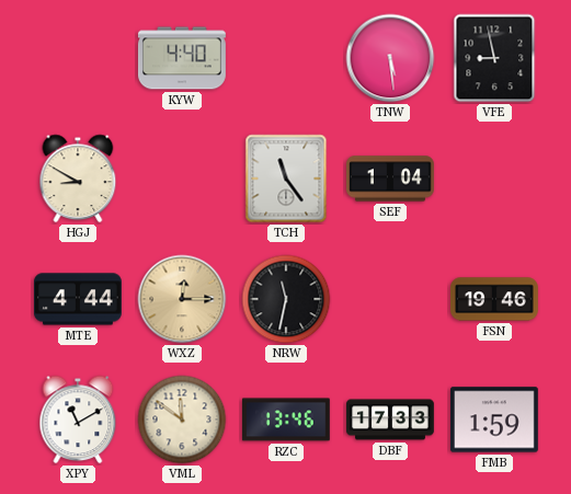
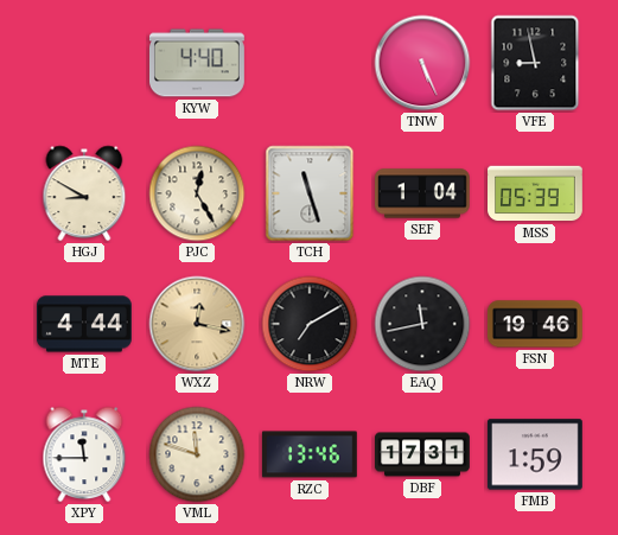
TNW: 5:29 -> 5:26
PJC: none -> 12:25
TCH: 11:24 -> 11:27
MSS: none -> 05:39
WXZ: 12:15 -> 12:17
NRW: 11:32 -> 7:10
EAQ: none -> 11:43
XPY: 11:10 -> 11:45
VML: 11:51 -> 11:48
DBF: 17:33 -> 17:31
